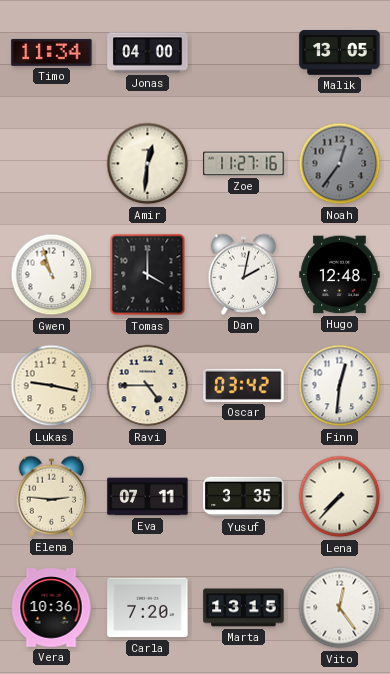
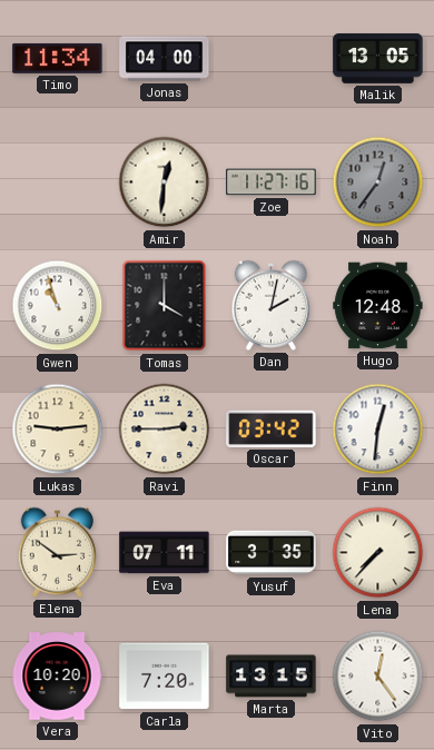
Lukas: 9:17 -> 9:14
Ravi: 4:45 -> 2:45
Elena: 2:46 -> 2:51
Vera: 10:36 -> 10:20
